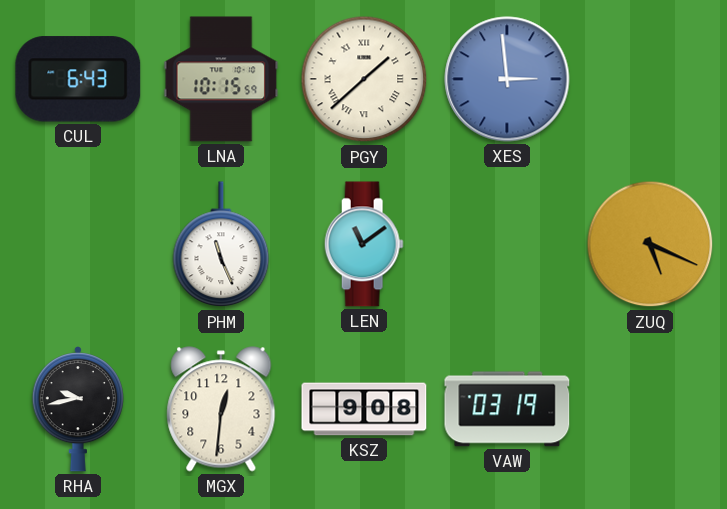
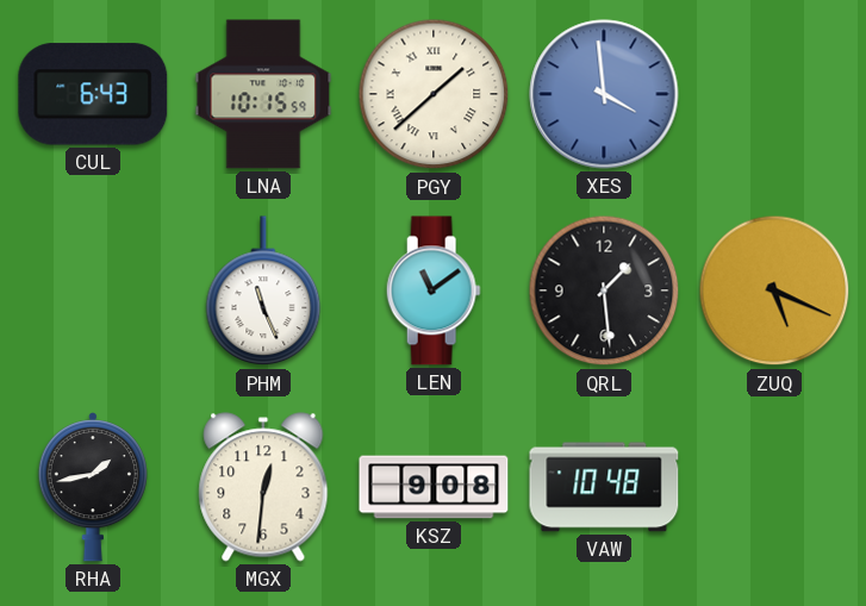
XES: 2:59 -> 3:59
QRL: none -> 1:29
RHA: 9:43 -> 1:43
VAW: 03:19 -> 10:48
